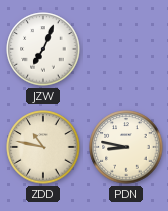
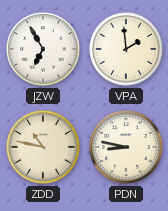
JZW: 7:04 -> 6:55
VPA: none -> 1:59
